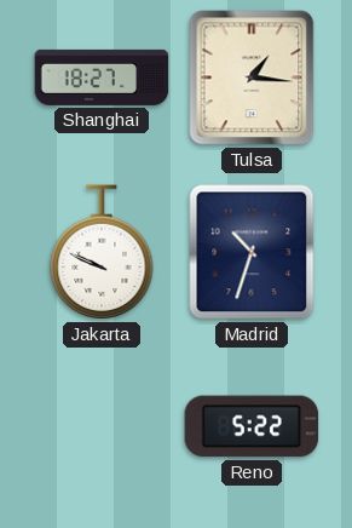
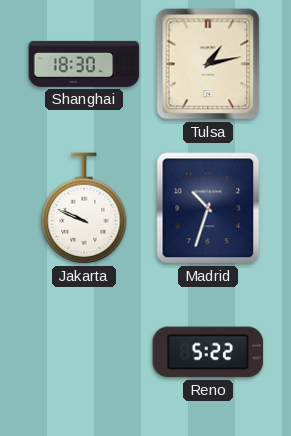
Shanghai: 18:27 -> 18:30
Tulsa: 1:16 -> 1:13
